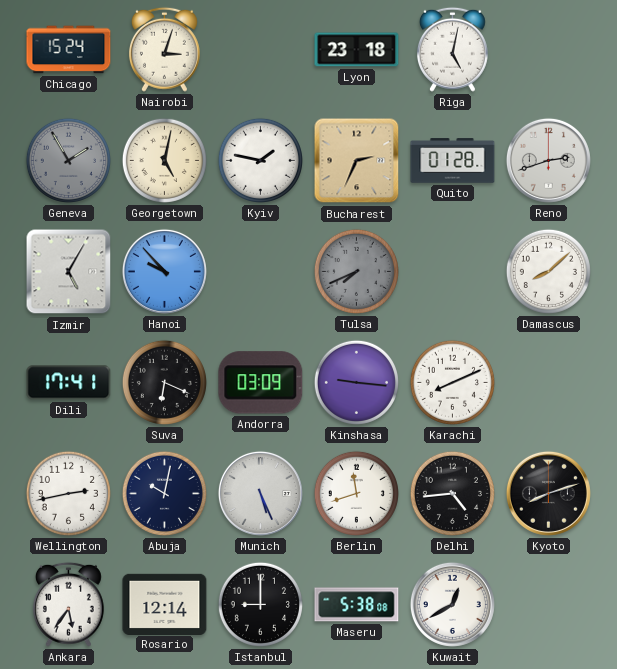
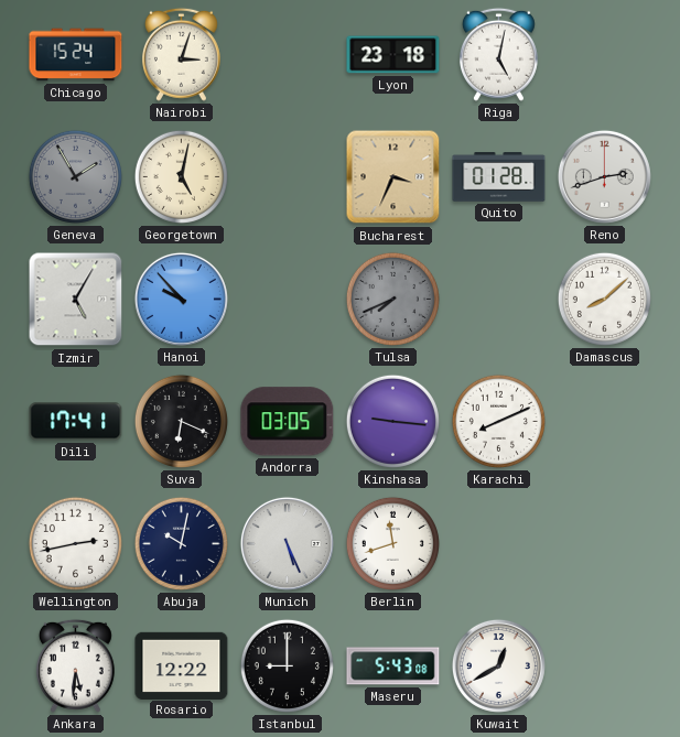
Kyiv: 1:47 -> none
Bucharest: 2:34 -> 3:34
Andorra: 03:09 -> 03:05
Delhi: 4:44 -> none
Kyoto: 8:12 -> none
Ankara: 5:36 -> 5:31
Rosario: 12:14 -> 12:22
Maseru: 5:38 -> 5:43
